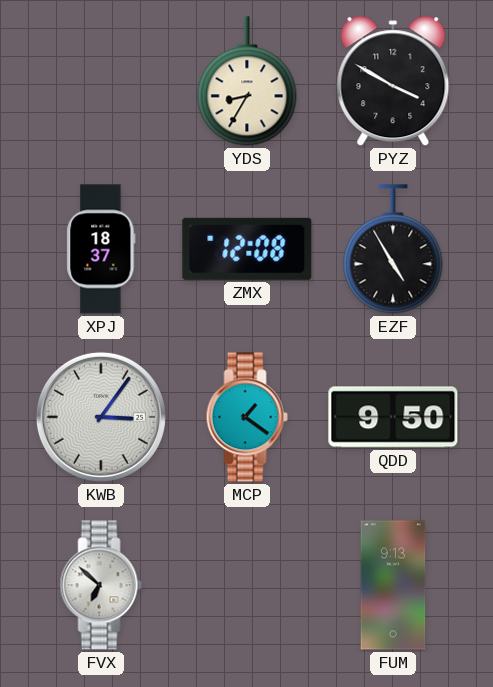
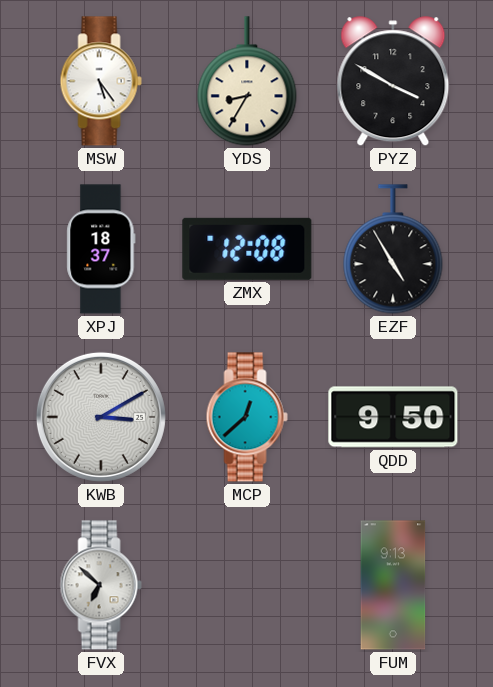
MSW: none -> 5:24
KWB: 3:06 -> 3:10
MCP: 1:21 -> 12:38
